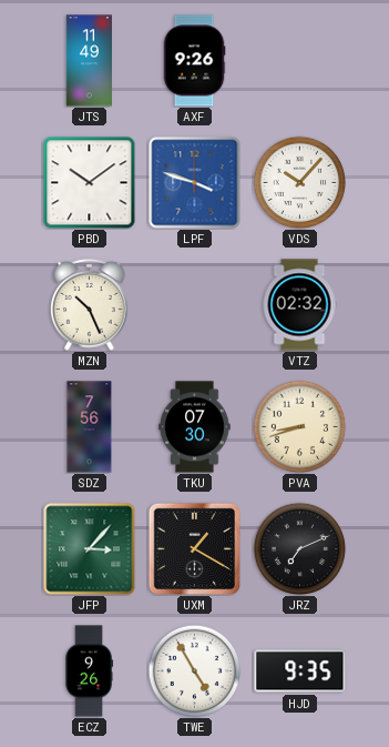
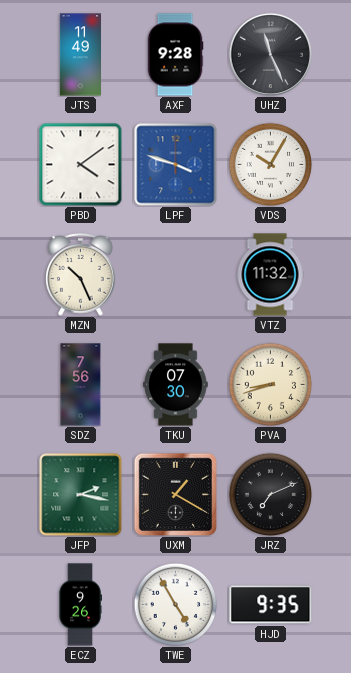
AXF: 9:26 -> 9:28
UHZ: none -> 11:26
PBD: 10:09 -> 4:09
VDS: 10:07 -> 10:05
VTZ: 02:32 -> 11:32
JFP: 3:07 -> 2:17
